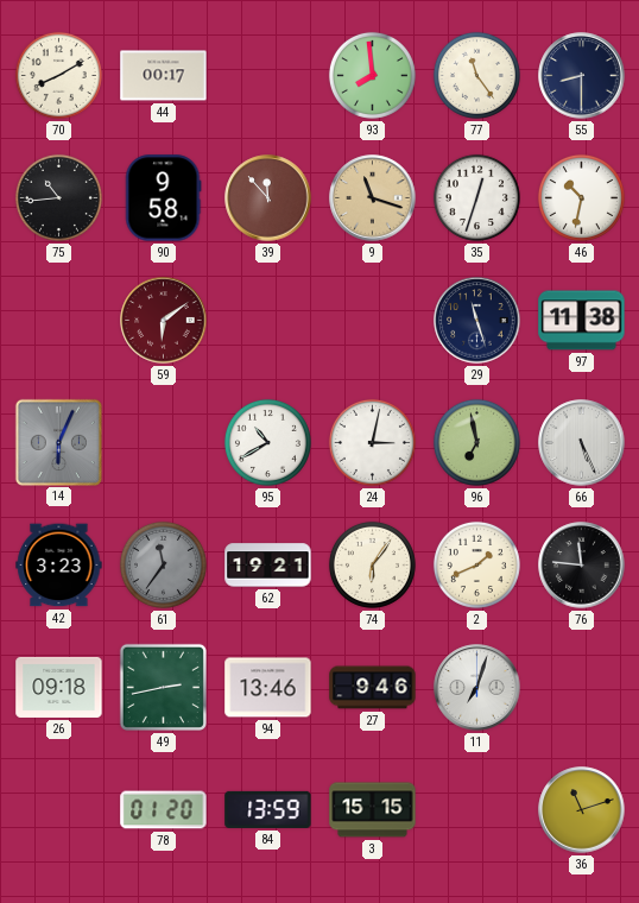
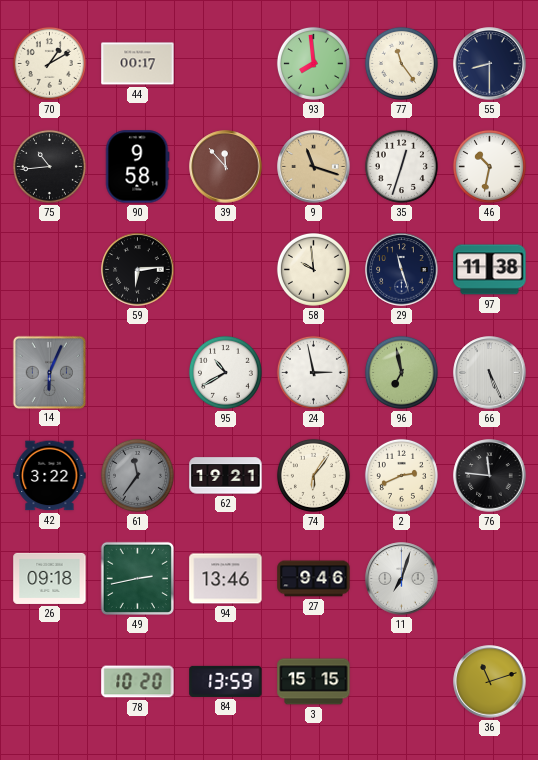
70: 8:10 -> 1:10
59: 6:09 -> 6:14
59 dial: burgundy -> black
58: none -> 9:59
24: 3:02 -> 2:58
42: 3:23 -> 3:22
2: 1:41 -> 2:41
78: 01:20 -> 10:20
